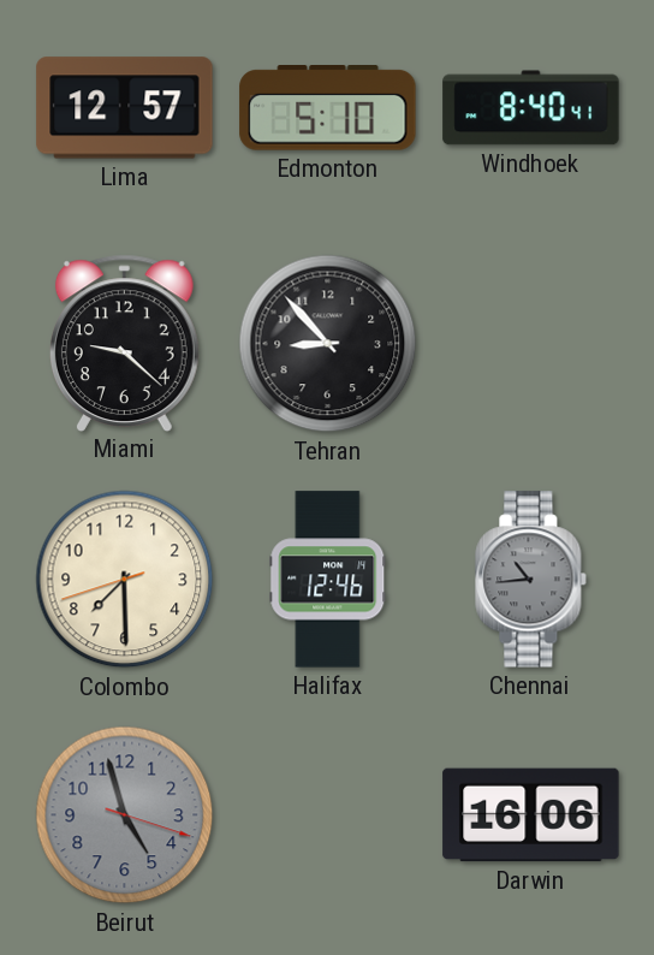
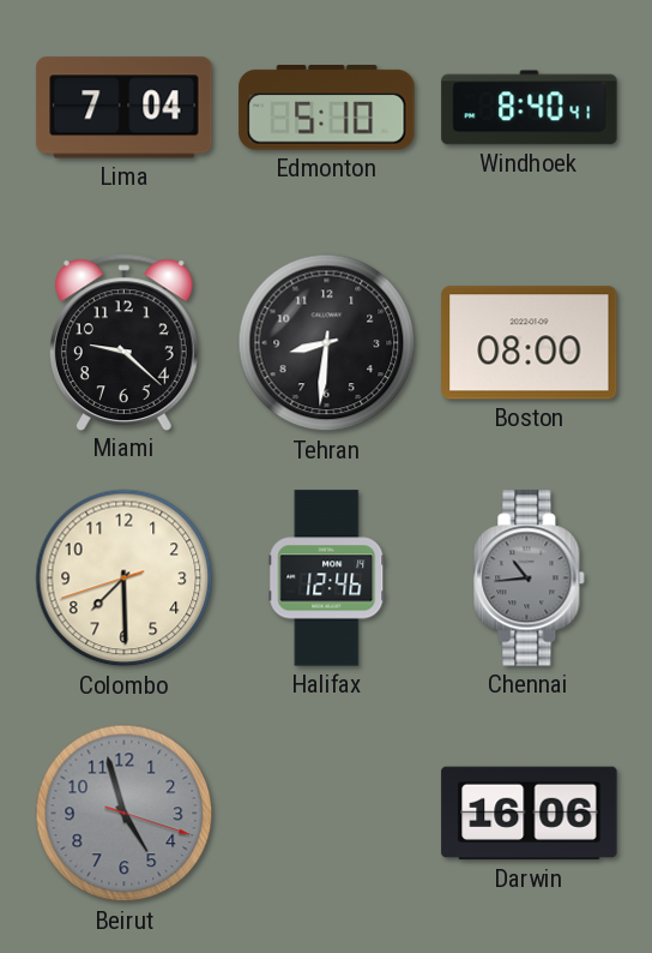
Lima: 12:57 -> 7:04
Tehran: 8:53 -> 8:31
Boston: none -> 08:00
